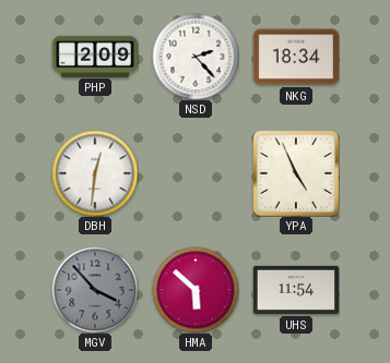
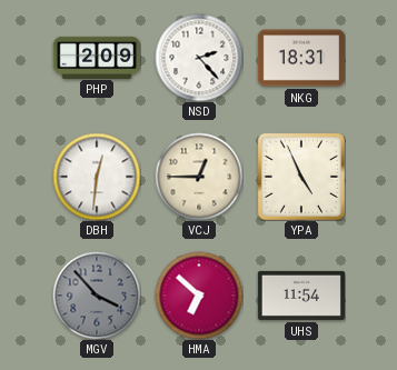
NKG: 18:34 -> 18:31
VCJ: none -> 12:45
HMA: 5:52 -> 6:52
